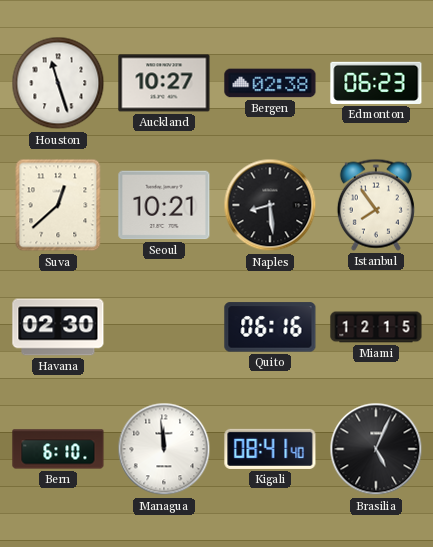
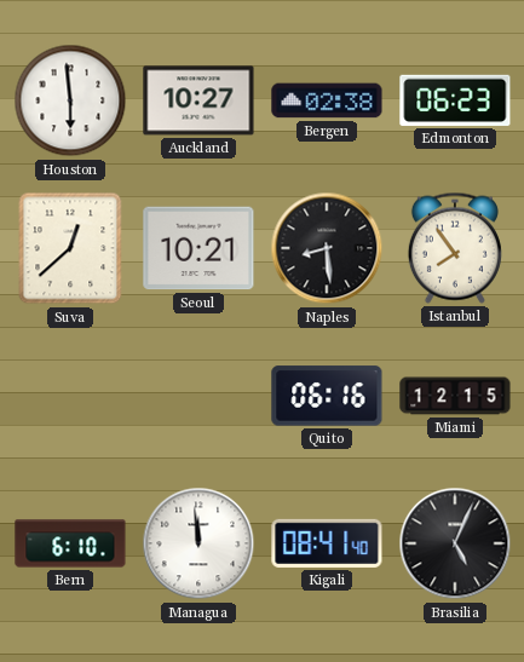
Houston: 11:27 -> 5:59
Havana: 02:30 -> none
